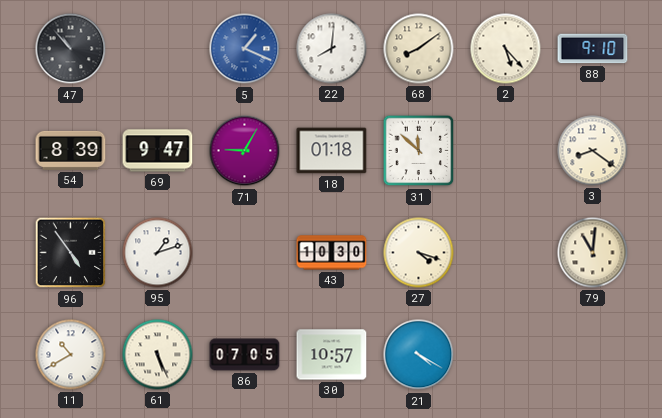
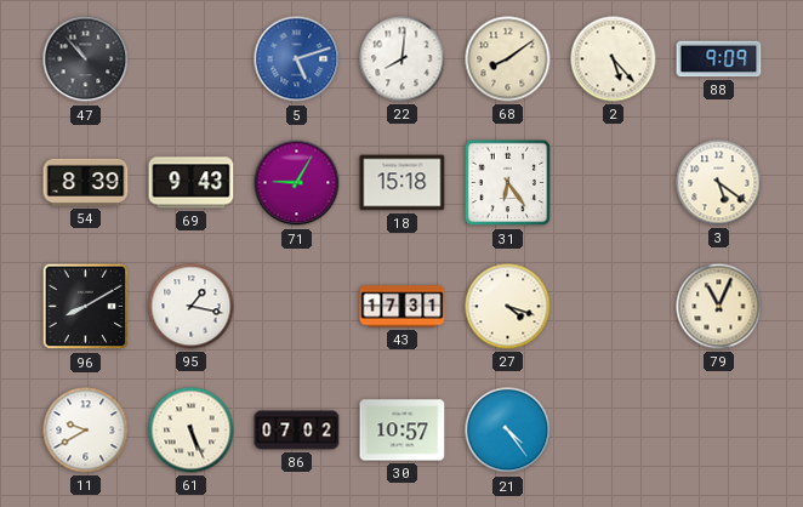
5: 1:19 -> 5:12
88: 9:10 -> 9:09
69: 9:47 -> 9:43
18: 01:18 -> 15:18
31: 11:52 -> 6:24
3: 8:21 -> 5:21
96: 4:54 -> 8:10
95: 1:12 -> 1:17
43: 10:30 -> 17:31
79: 11:01 -> 11:04
11: 10:40 -> 9:40
86: 07:05 -> 07:02
21: 4:20 -> 4:24
